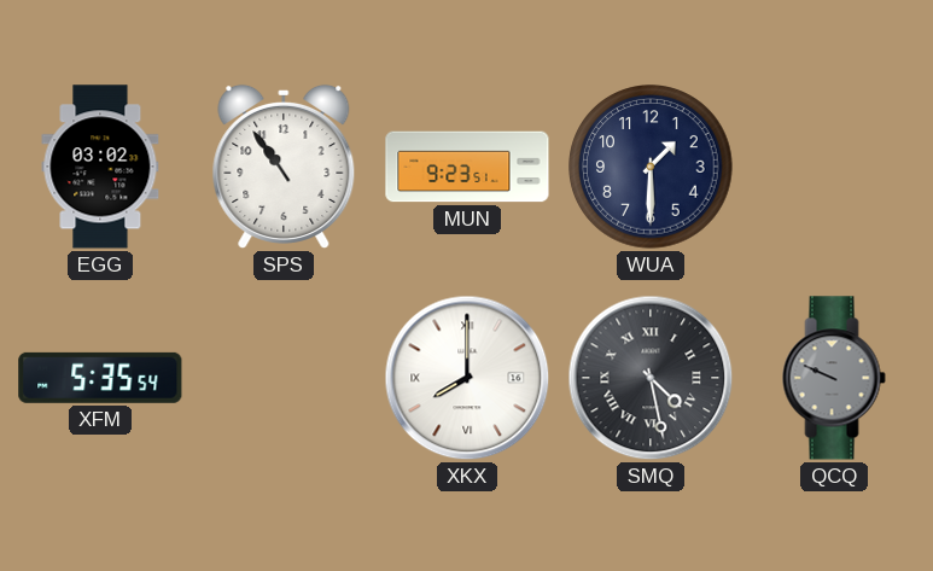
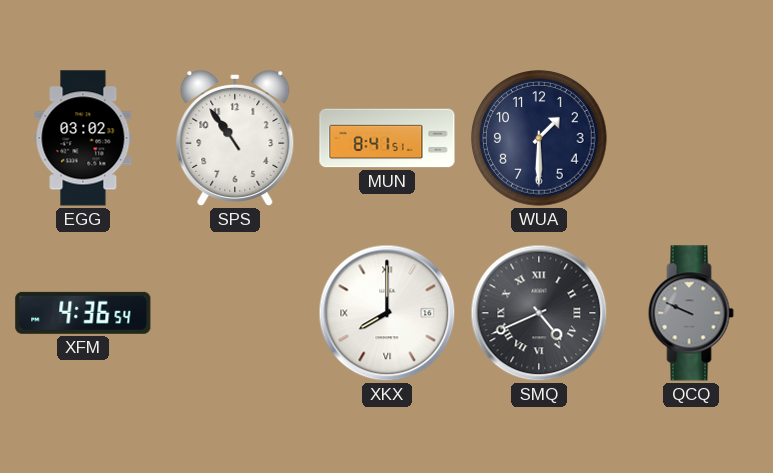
MUN: 9:23 -> 8:41
XFM: 5:35 -> 4:36
SMQ: 4:28 -> 4:41
